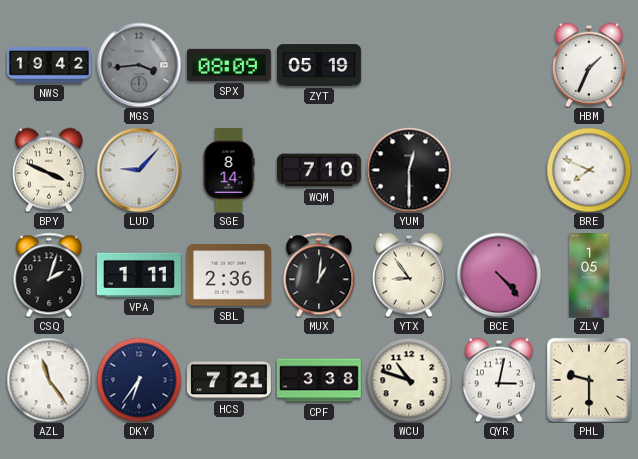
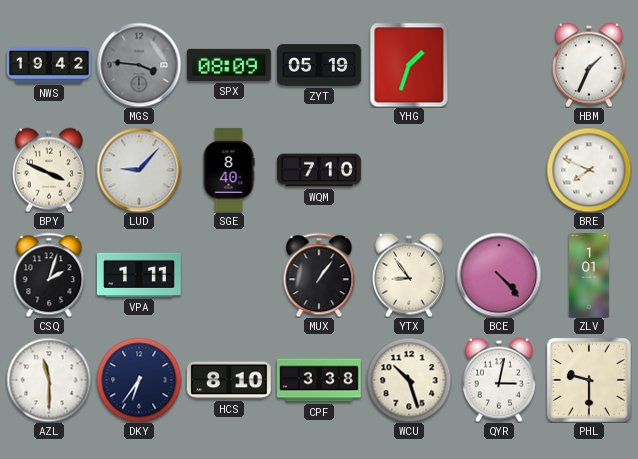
MGS: 3:44 -> 3:46
YHG: none -> 1:33
SGE: 8:14 -> 8:40
YUM: 12:30 -> none
SBL: 2:36 -> none
MUX: 1:01 -> 1:06
ZLV: 1:05 -> 1:01
AZL: 11:24 -> 11:30
HCS: 7:21 -> 8:10
WCU: 10:48 -> 10:27
